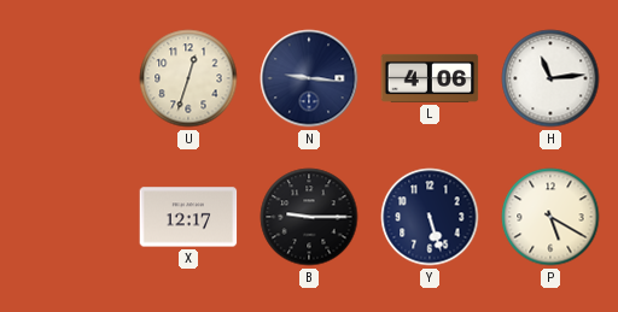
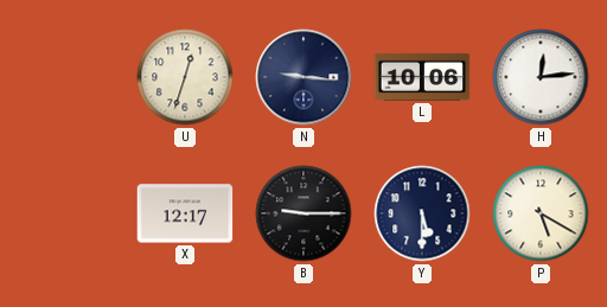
L: 4:06 -> 10:06
H: 11:14 -> 12:14
Y: 5:27 -> 5:30
